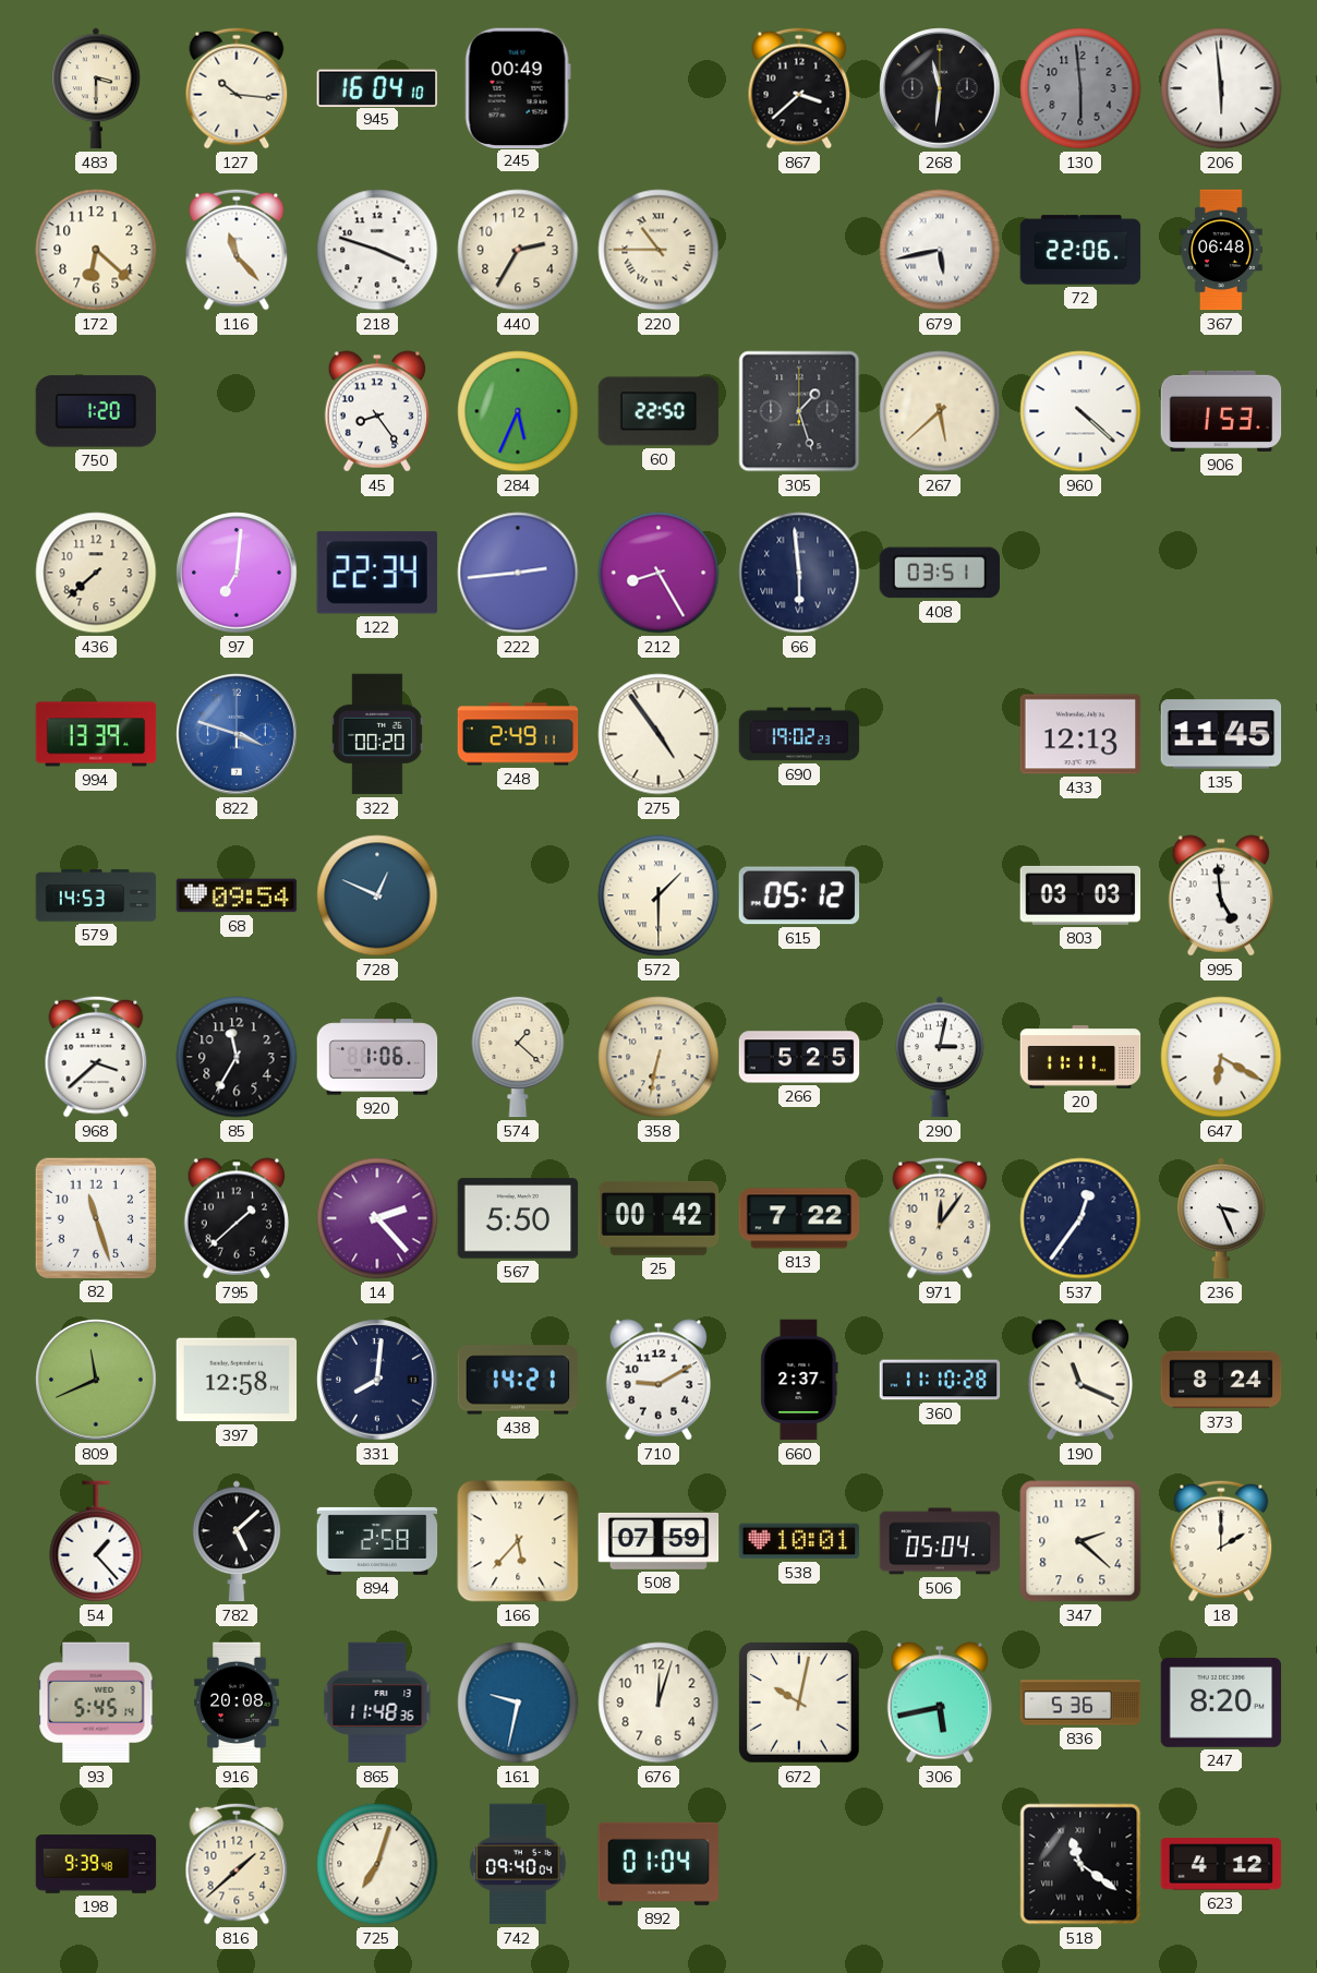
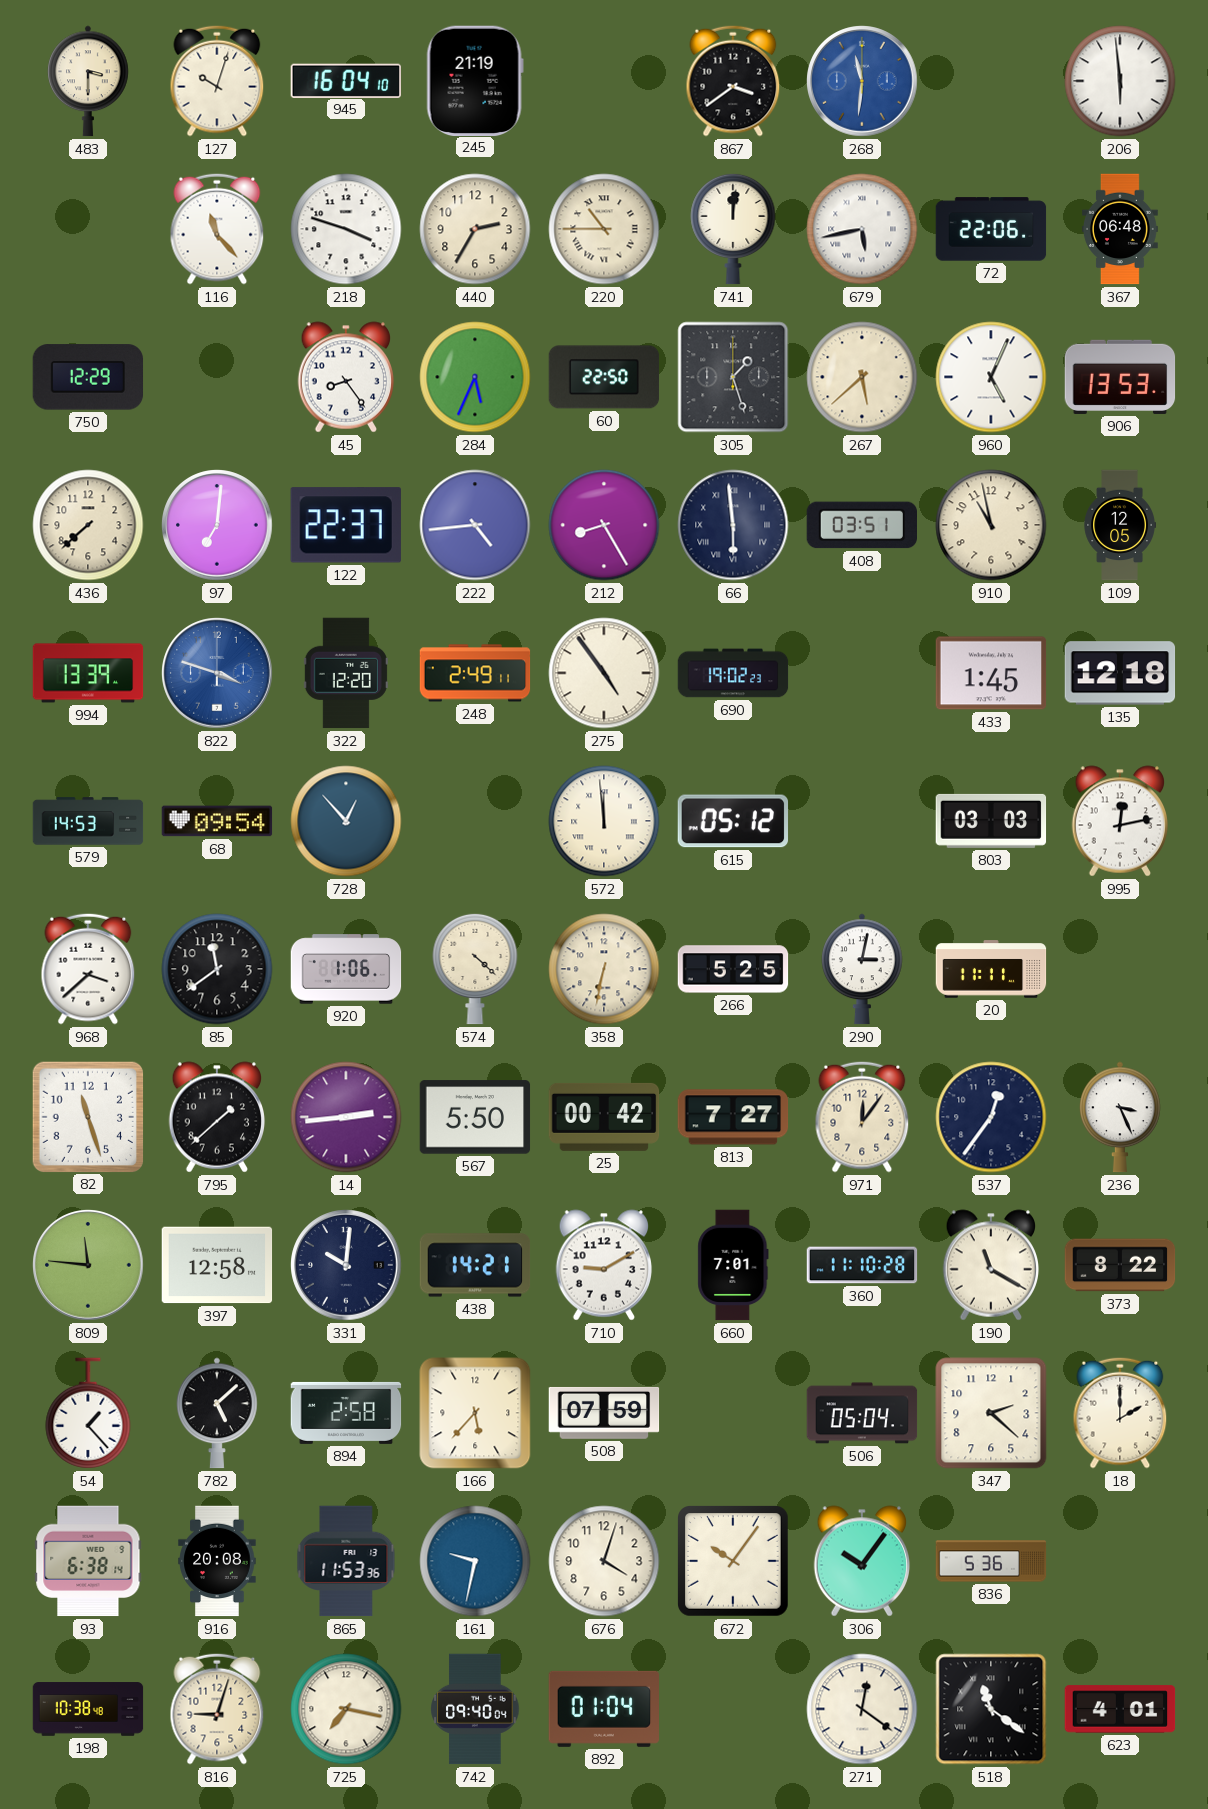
127: 10:16 -> 10:03
245: 00:49 -> 21:19
867: 3:38 -> 3:39
268 dial: black -> blue
130: 5:59 -> none
172: 6:22 -> none
741: none -> 12:01
750: 1:20 -> 12:29
960: 4:22 -> 5:04
906: 1:53 -> 13:53
122: 22:34 -> 22:37
222: 2:44 -> 4:44
910: none -> 10:58
109: none -> 12:05
322: 00:20 -> 12:20
433: 12:13 -> 1:45
135: 11:45 -> 12:18
728: 12:49 -> 12:53
572: 1:30 -> 11:59
995: 4:59 -> 12:13
85: 11:35 -> 11:39
574: 1:22 -> 4:22
647: 6:20 -> none
14: 2:23 -> 2:44
813: 7:22 -> 7:27
809: 11:41 -> 11:46
331: 8:01 -> 10:01
660: 2:37 -> 7:01
190: 11:19 -> 11:20
373: 8:24 -> 8:22
538: 10:01 -> none
93: 5:45 -> 6:38
865: 11:48 -> 11:53
676: 12:03 -> 4:03
672: 10:02 -> 10:06
306: 5:43 -> 10:06
247: 8:20 -> none
198: 9:39 -> 10:38
816: 1:38 -> 9:03
725: 7:03 -> 7:17
271: none -> 12:21
623: 4:12 -> 4:01
